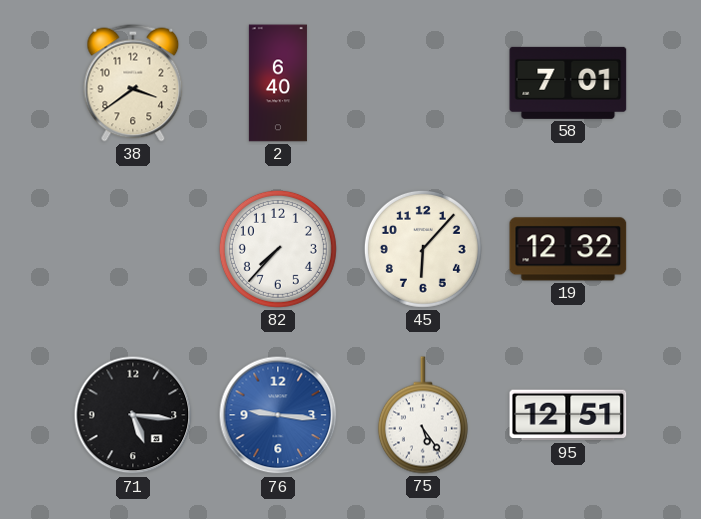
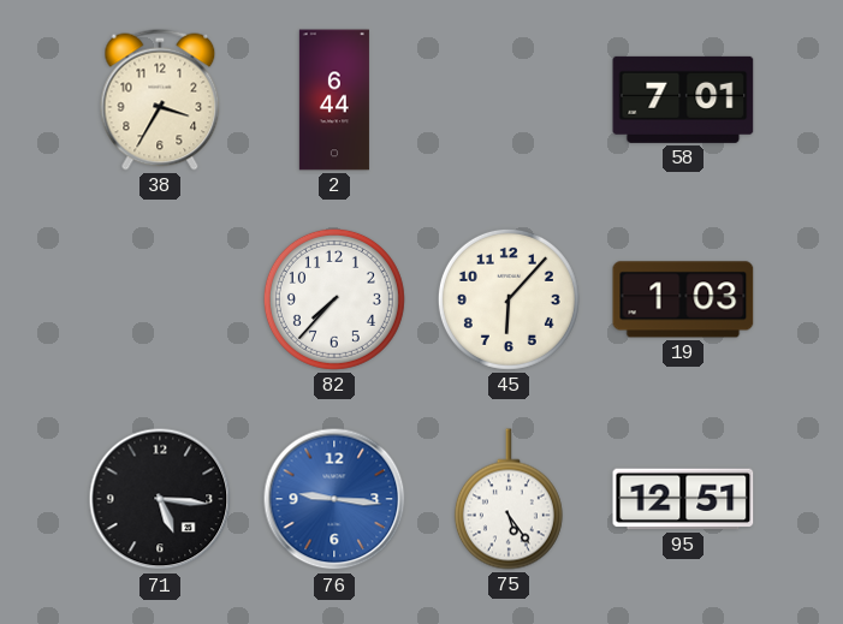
38: 3:39 -> 3:35
2: 6:40 -> 6:44
19: 12:32 -> 1:03
